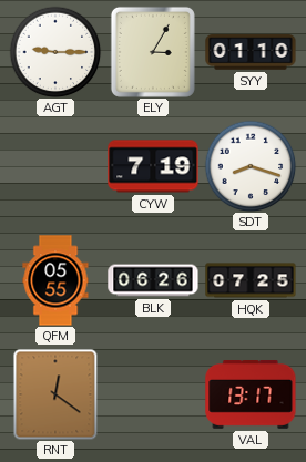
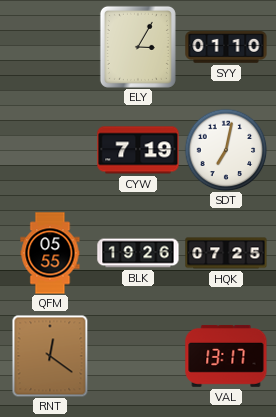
AGT: 9:15 -> none
SDT: 8:18 -> 7:02
BLK: 06:26 -> 19:26
